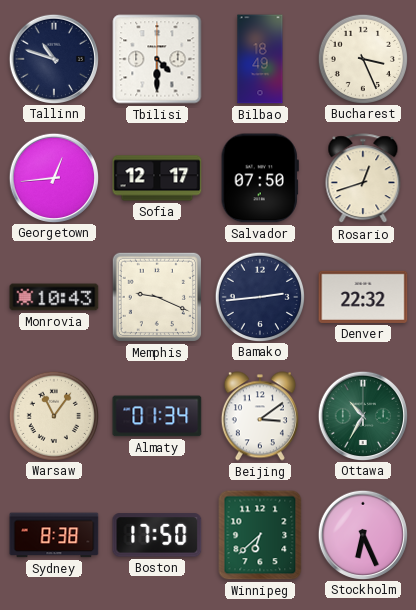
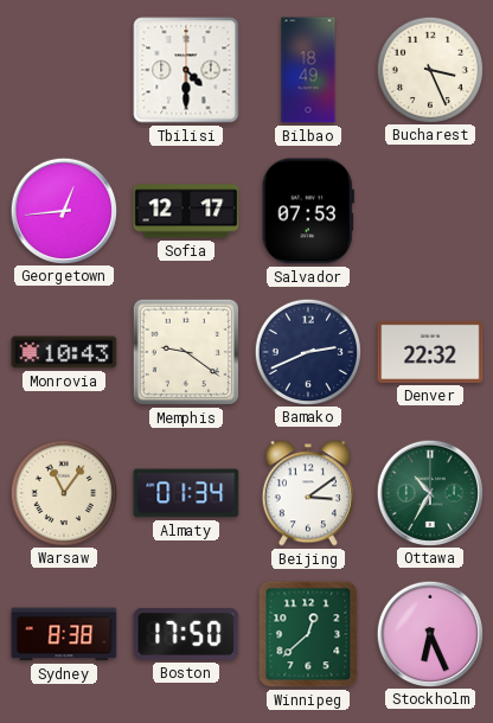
Tallinn: 10:48 -> none
Salvador: 07:50 -> 07:53
Rosario: 12:42 -> none
Memphis: 9:19 -> 9:21
Bamako: 2:44 -> 2:41
Winnipeg: 6:38 -> 12:38
